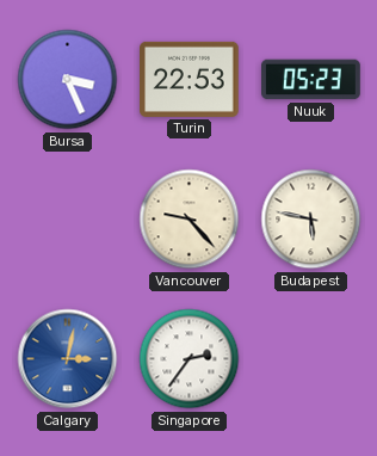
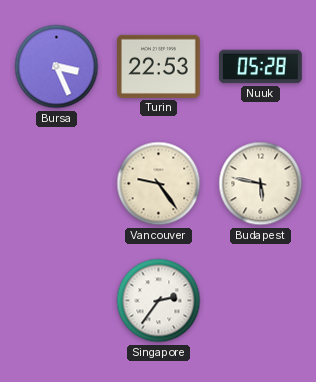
Nuuk: 05:23 -> 05:28
Vancouver: 9:23 -> 9:24
Calgary: 3:02 -> none
